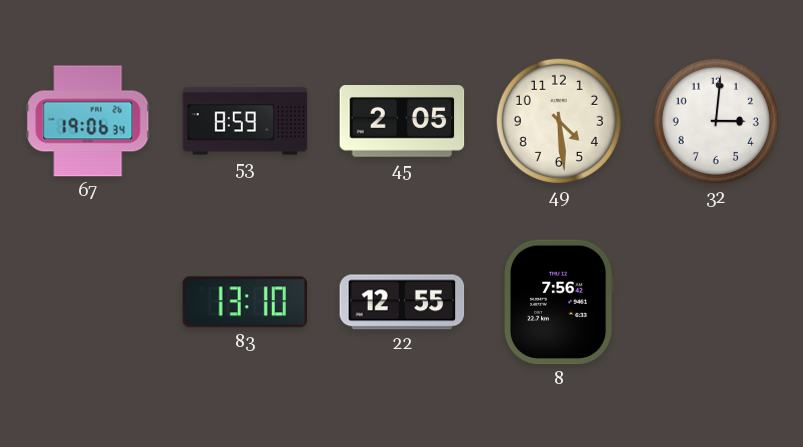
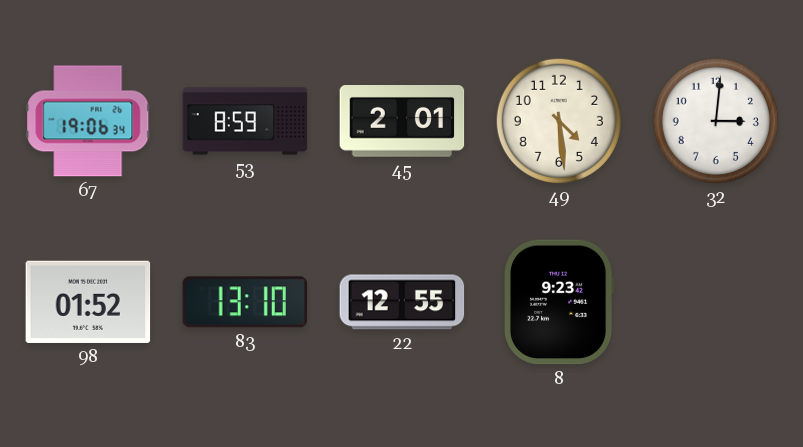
45: 2:05 -> 2:01
98: none -> 01:52
8: 7:56 -> 9:23
